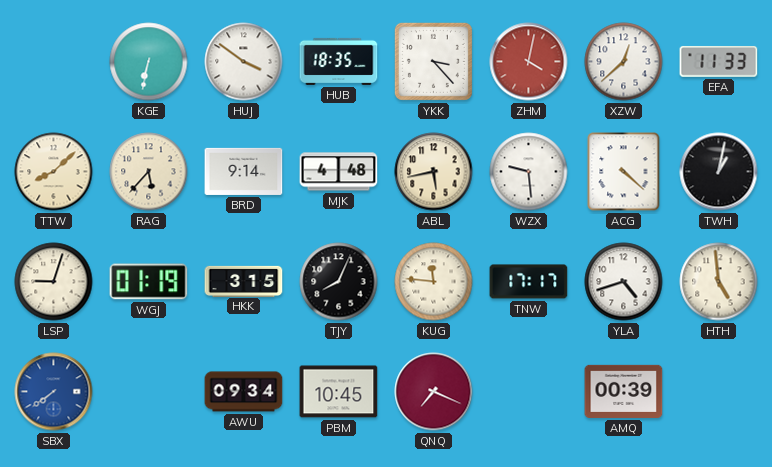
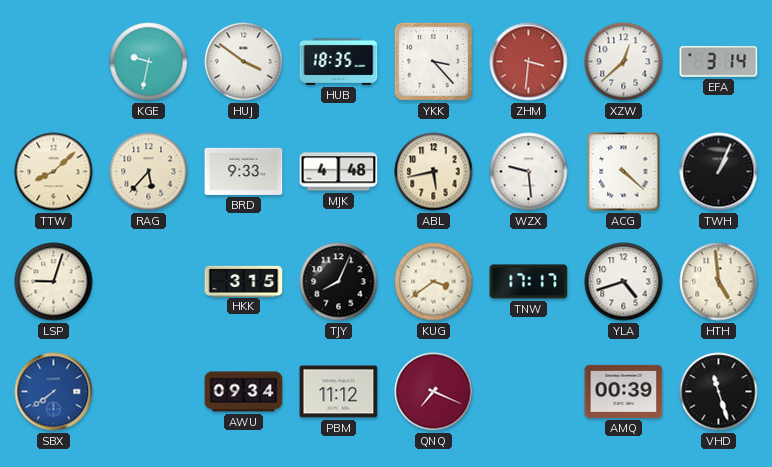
KGE: 6:32 -> 9:32
ZHM: 4:02 -> 3:31
EFA: 11:33 -> 3:14
BRD: 9:14 -> 9:33
TWH: 1:02 -> 1:04
WGJ: 01:19 -> none
KUG: 11:46 -> 3:39
PBM: 10:45 -> 11:12
VHD: none -> 11:27
